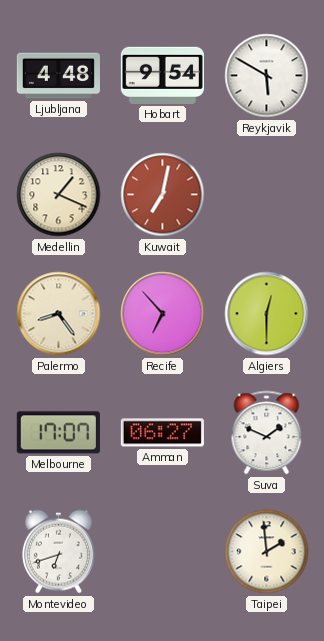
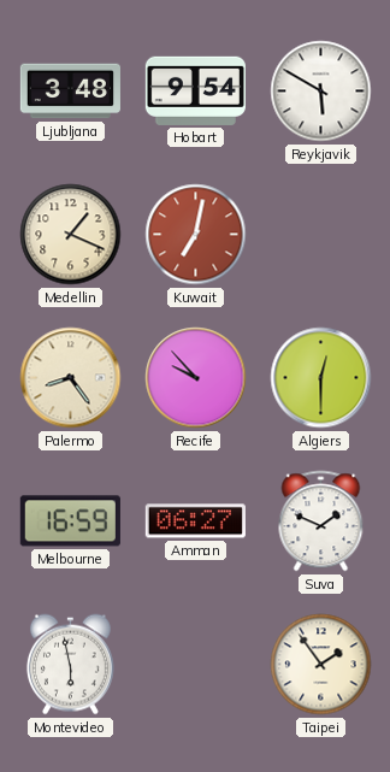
Ljubljana: 4:48 -> 3:48
Recife: 6:53 -> 9:53
Melbourne: 17:07 -> 16:59
Montevideo: 6:42 -> 5:58
Taipei: 1:59 -> 1:54
